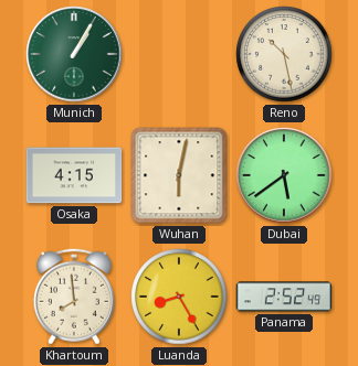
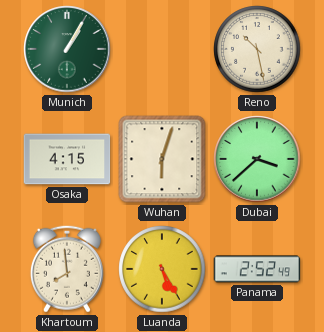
Wuhan: 6:02 -> 6:03
Dubai: 5:39 -> 3:38
Luanda: 8:25 -> 5:25
